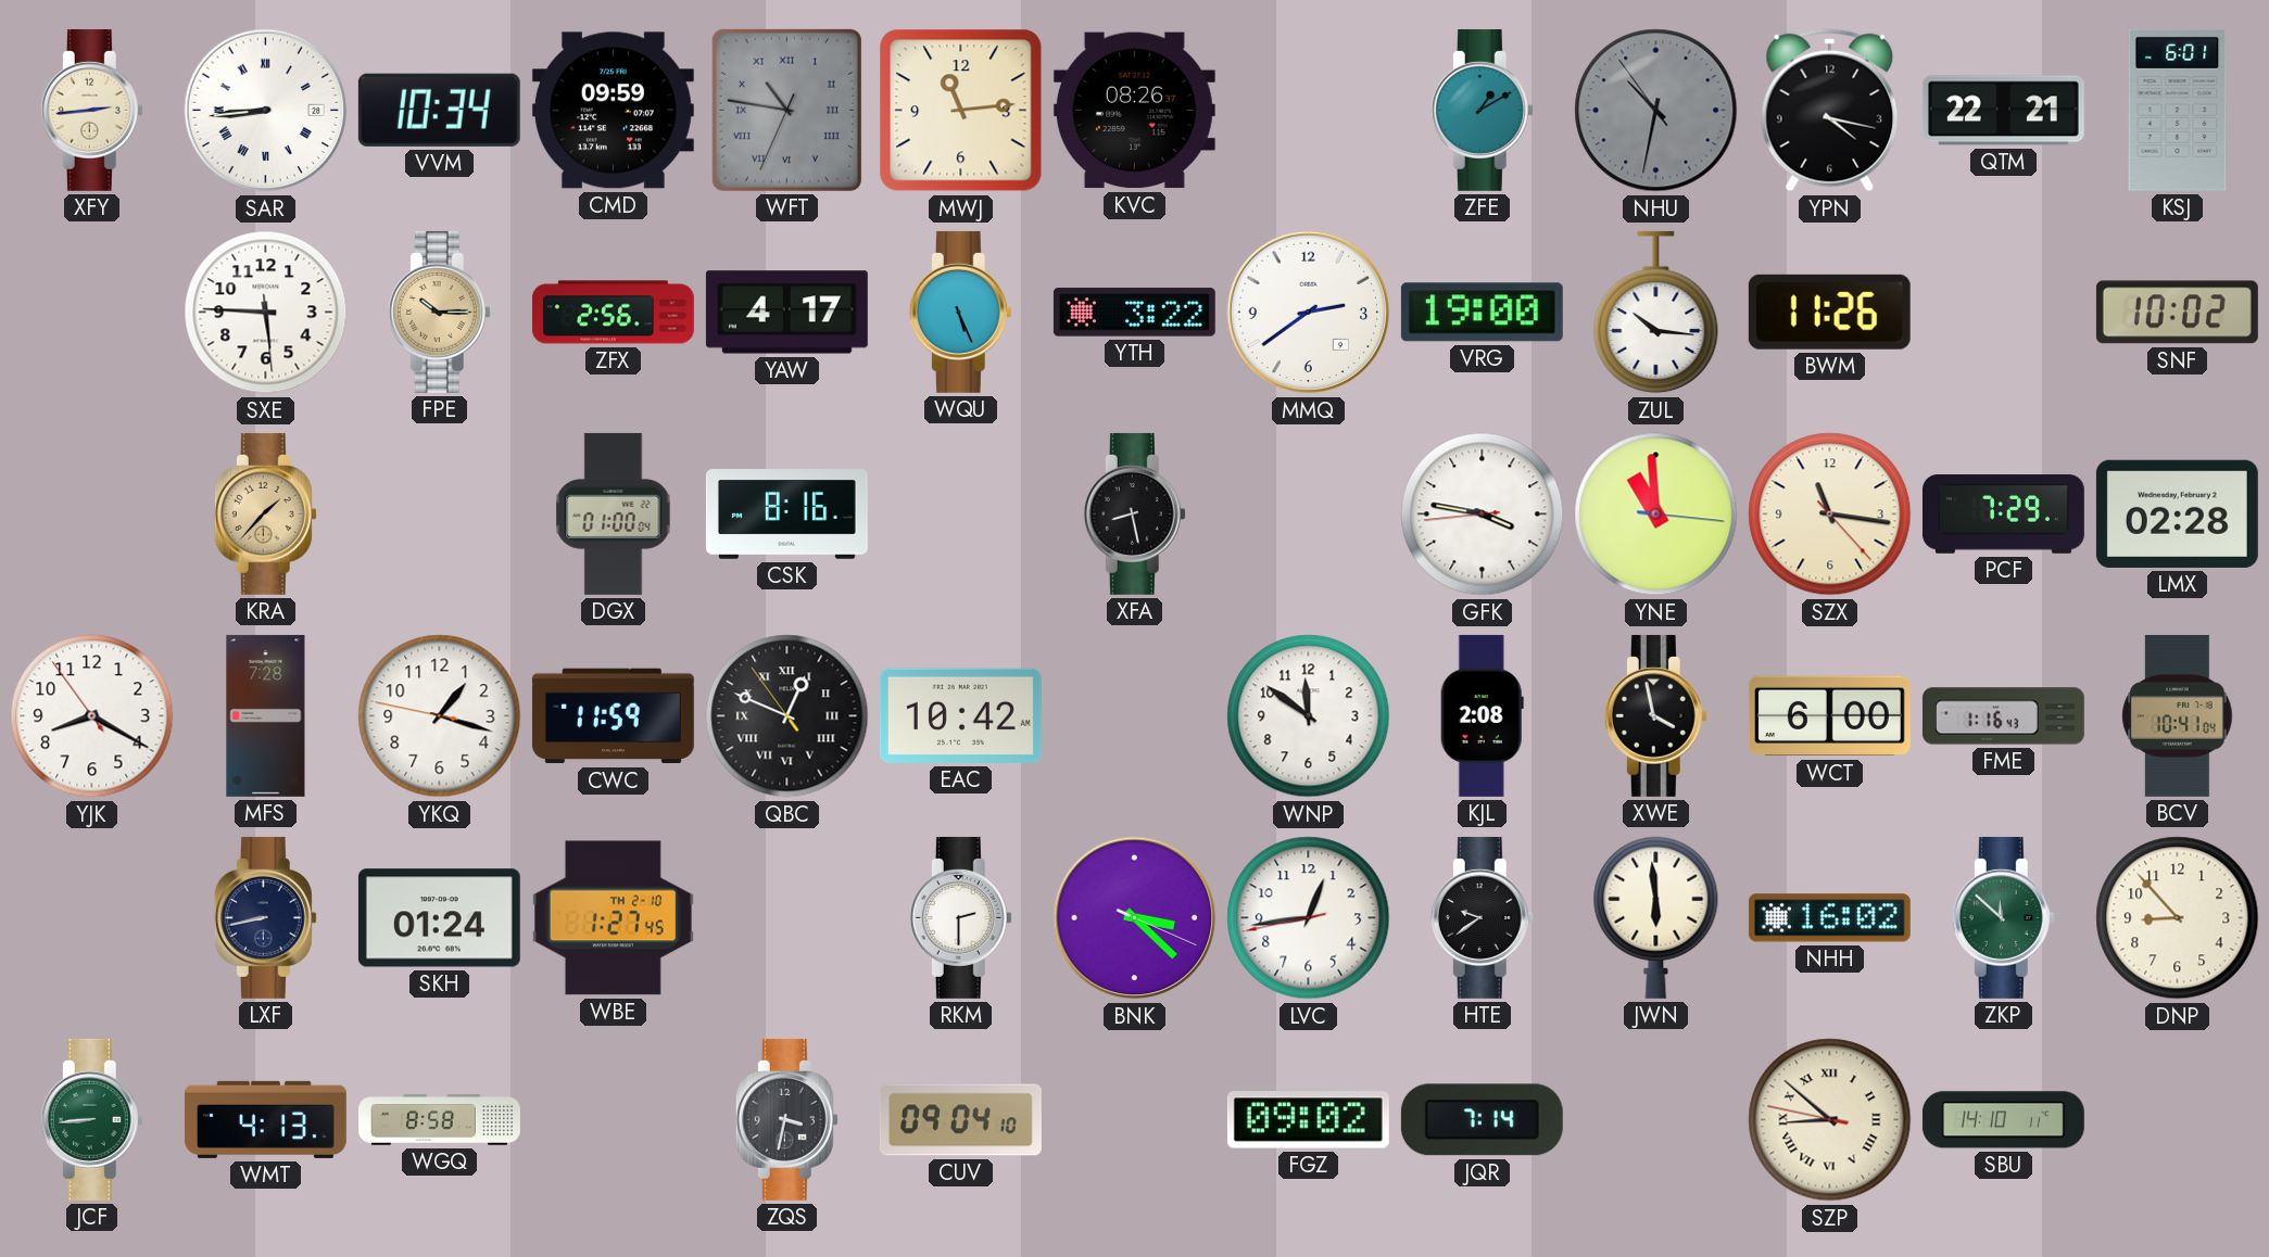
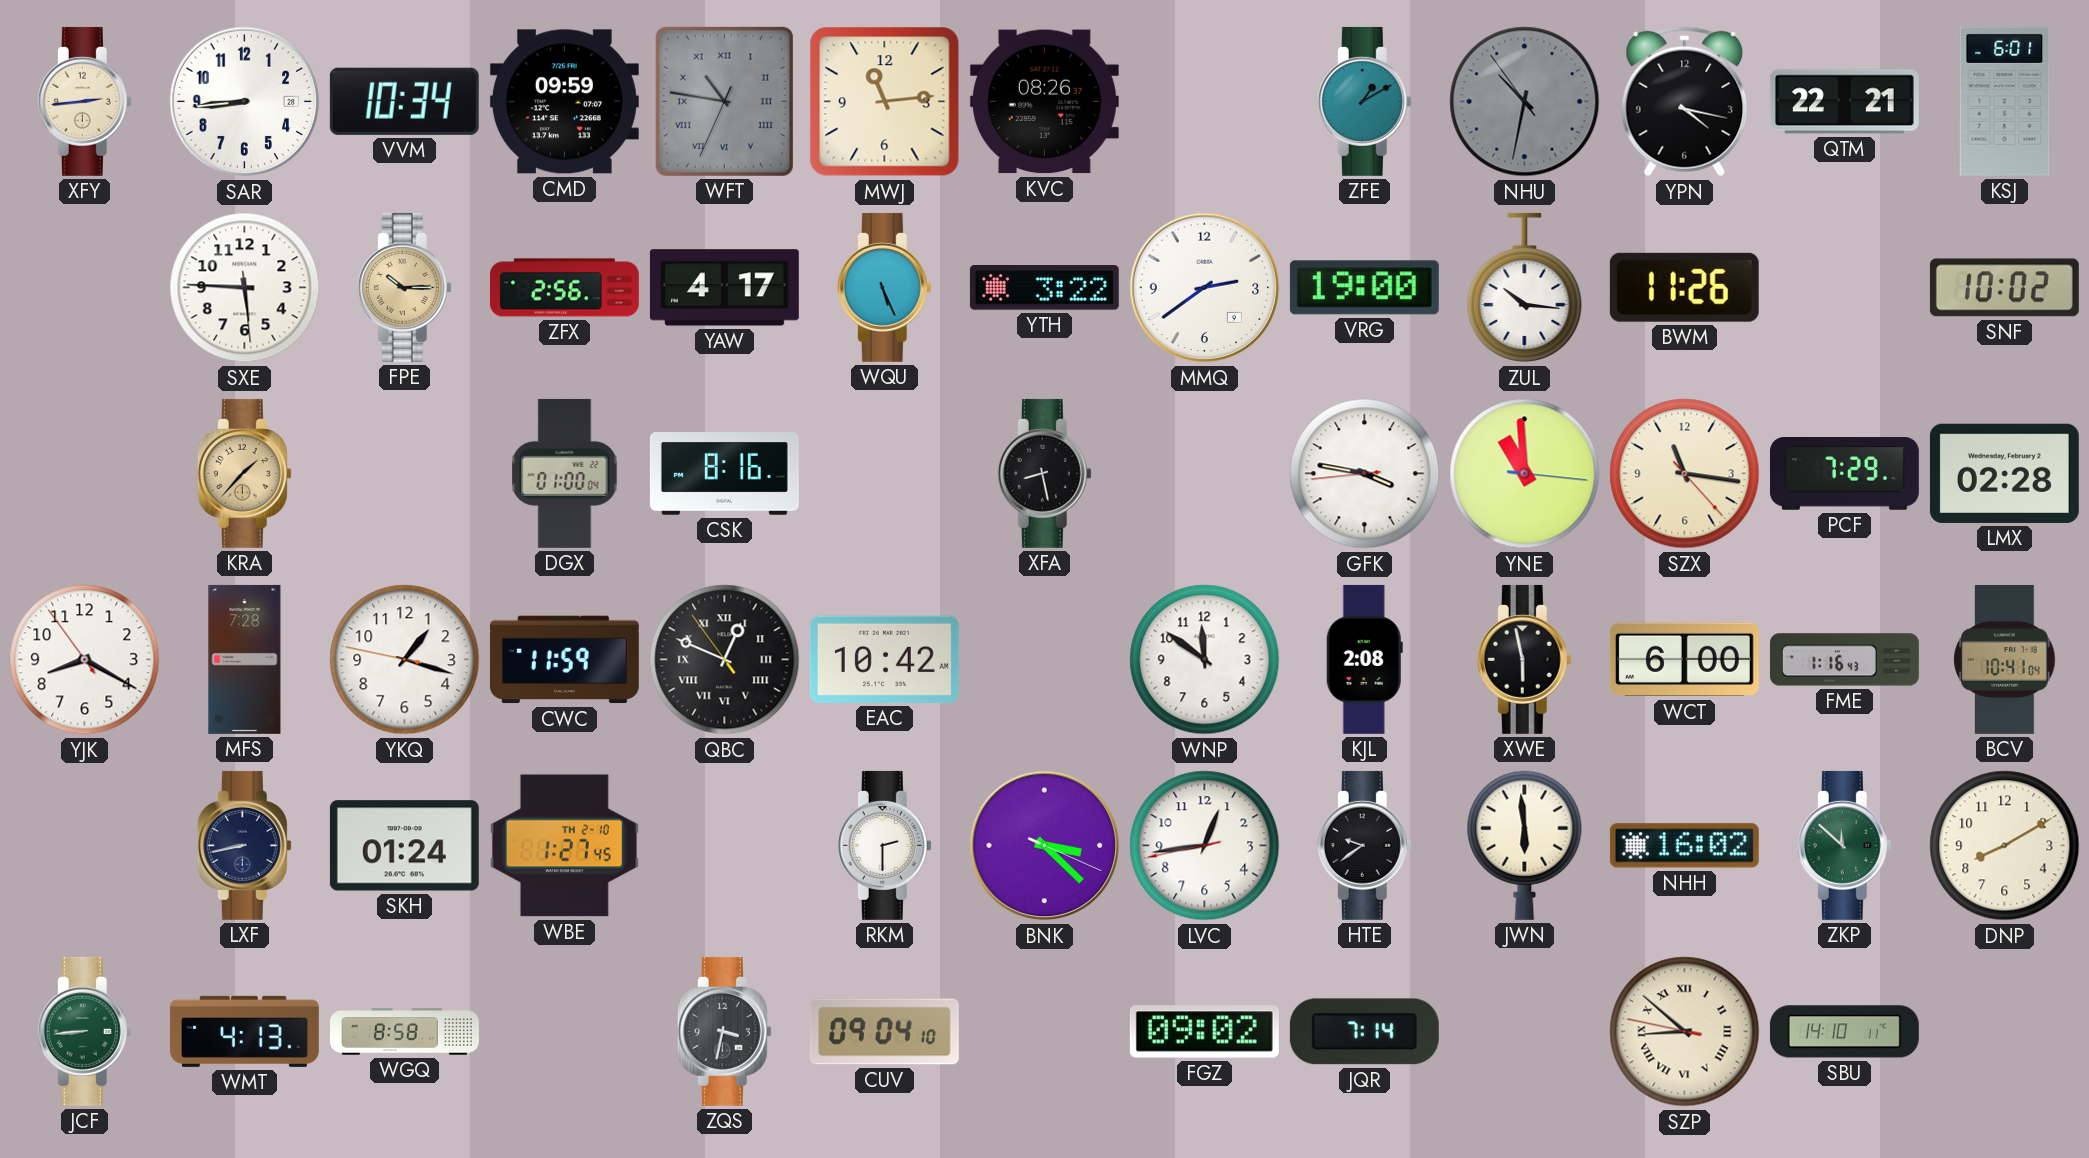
SAR numerals: Roman -> Arabic
XWE: 3:58 -> 5:58
DNP: 8:53 -> 8:10
